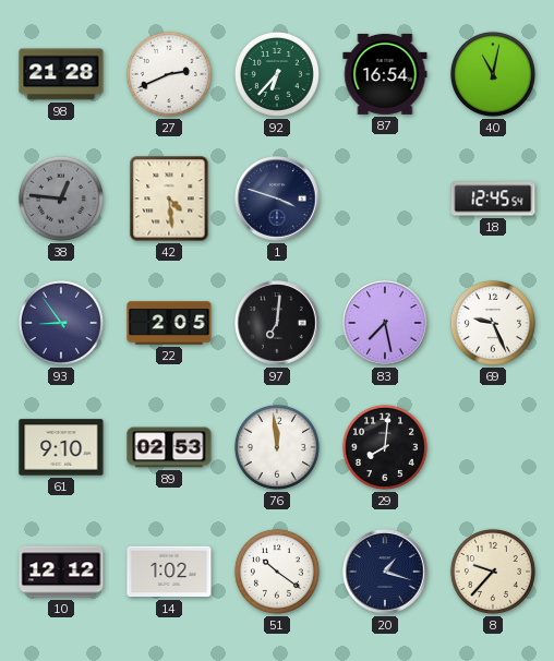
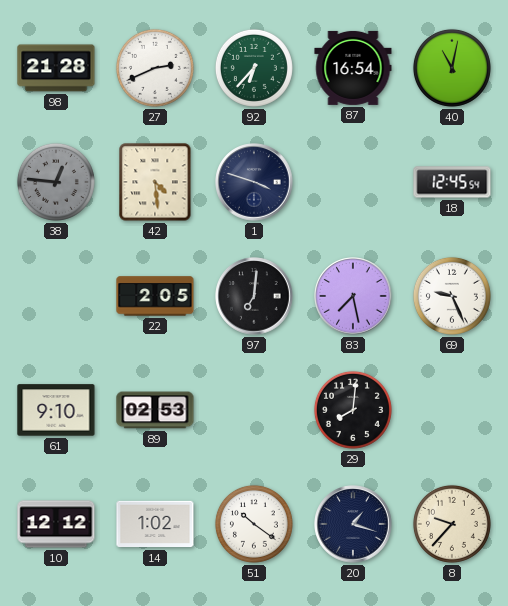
93: 8:54 -> none
76: 11:59 -> none
